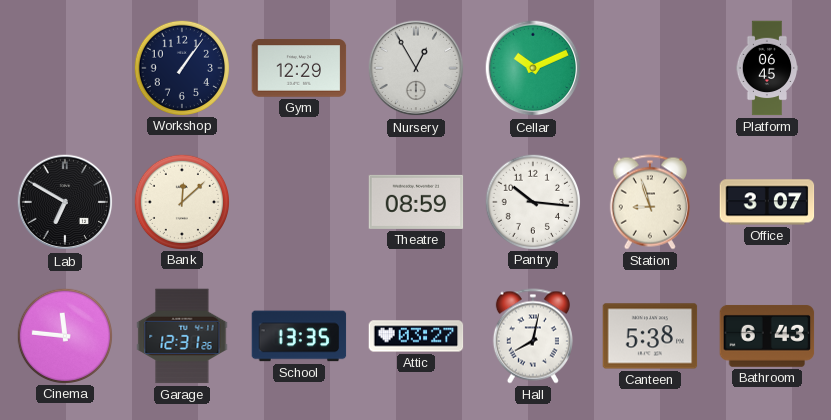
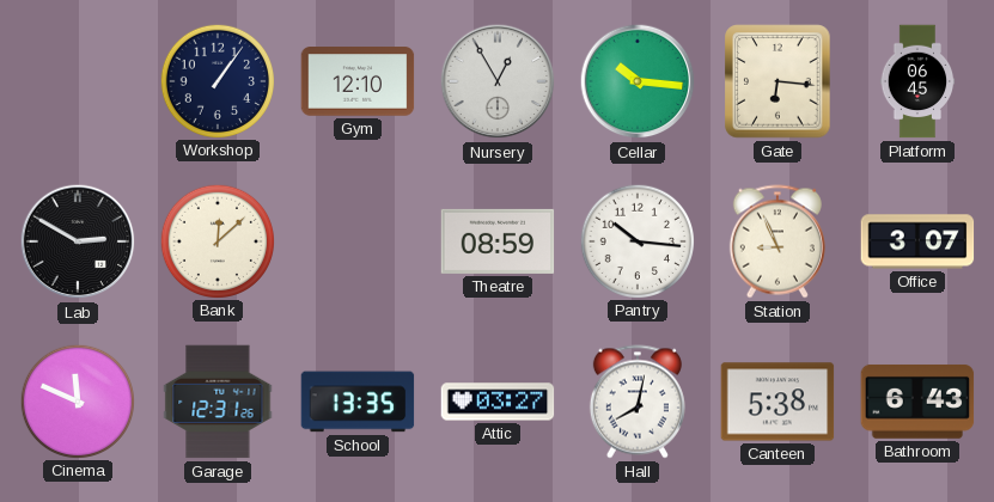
Gym: 12:29 -> 12:10
Cellar: 10:11 -> 10:16
Gate: none -> 6:16
Lab: 6:50 -> 2:50
Station: 8:57 -> 8:56
Cinema: 11:46 -> 11:49
